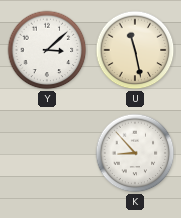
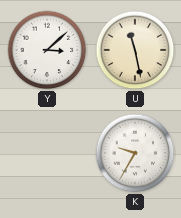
K: 8:53 -> 9:35
